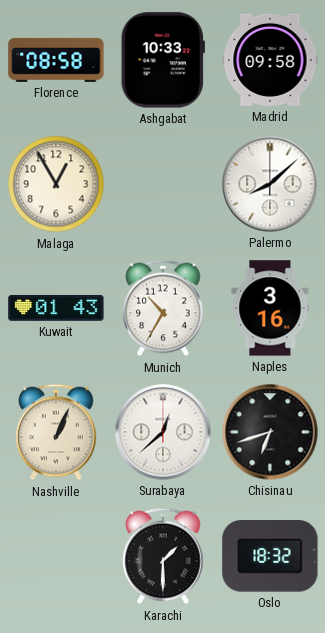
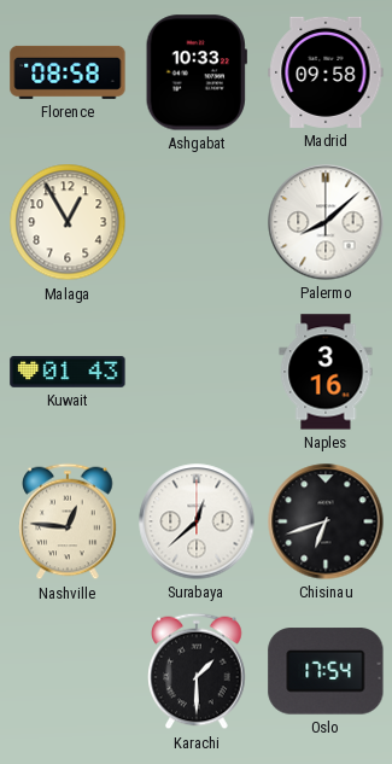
Munich: 10:35 -> none
Nashville: 1:04 -> 12:46
Oslo: 18:32 -> 17:54
